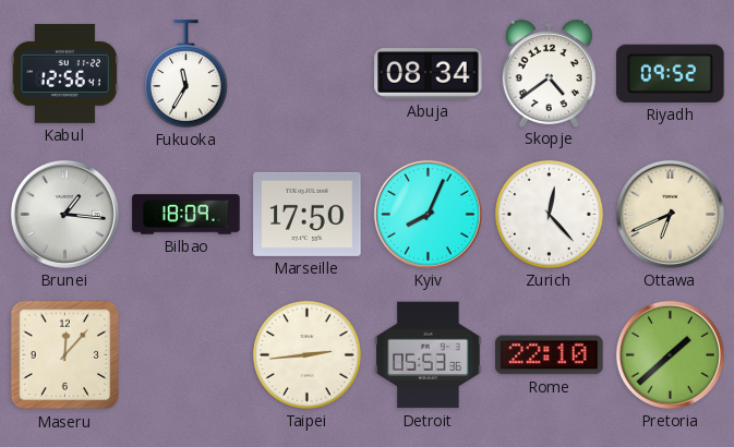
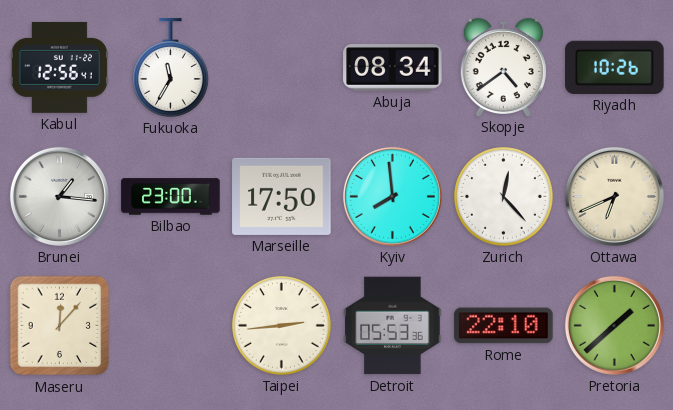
Riyadh: 09:52 -> 10:26
Bilbao: 18:09 -> 23:00
Kyiv: 8:04 -> 7:59
